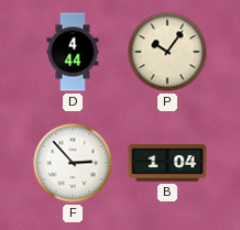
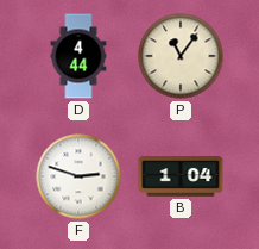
P: 10:06 -> 11:06
F: 2:53 -> 2:48
